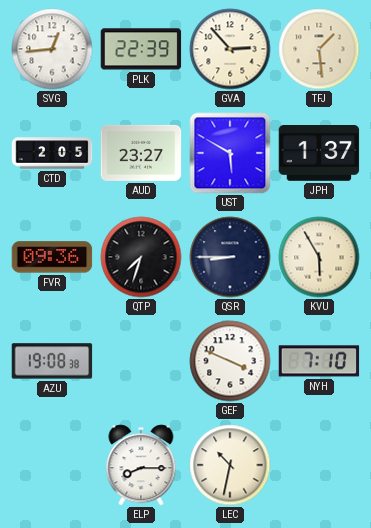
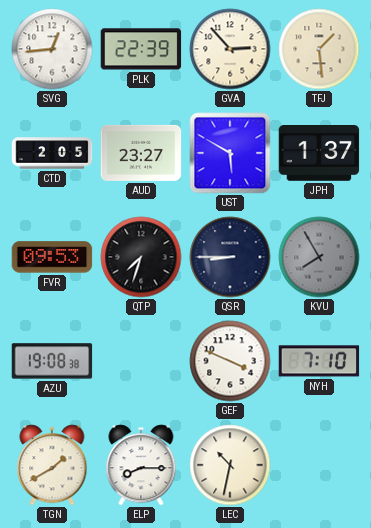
FVR: 09:36 -> 09:53
KVU: 5:55 -> 7:55
KVU dial: cream -> grey
TGN: none -> 1:40
